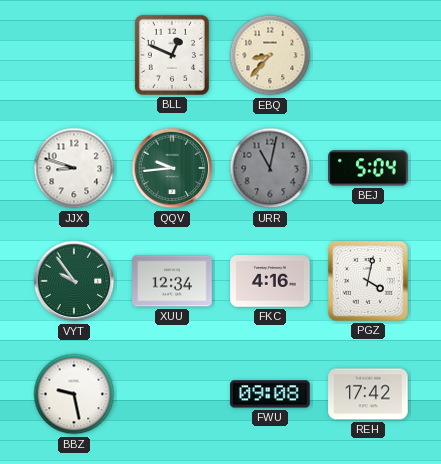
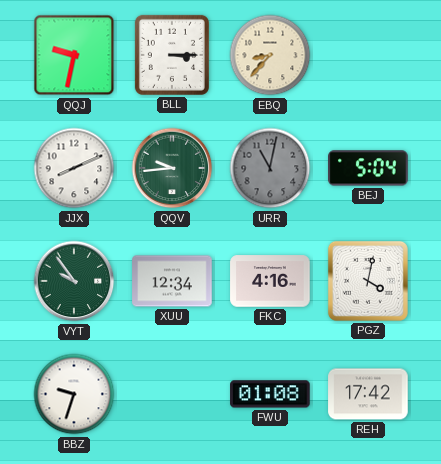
QQJ: none -> 9:32
BLL: 12:49 -> 3:15
JJX: 8:48 -> 8:11
BBZ: 9:28 -> 9:33
FWU: 09:08 -> 01:08
